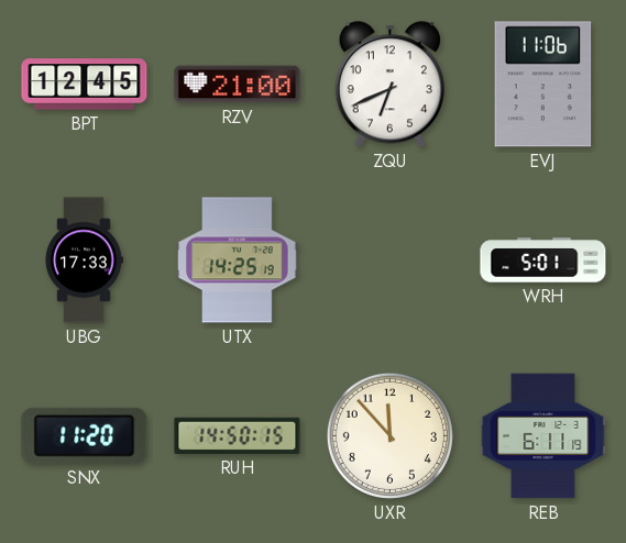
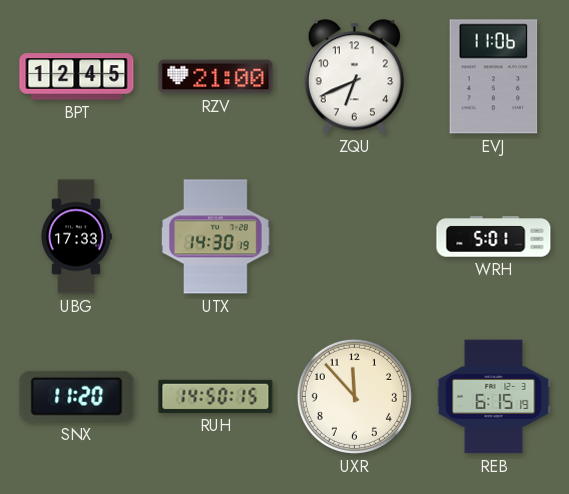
UTX: 14:25 -> 14:30
REB: 6:11 -> 6:15
